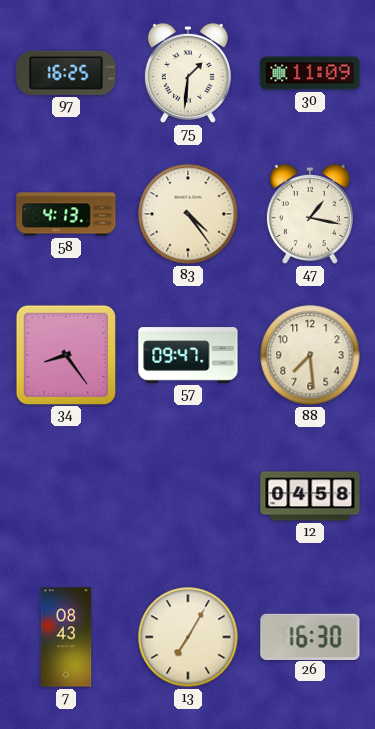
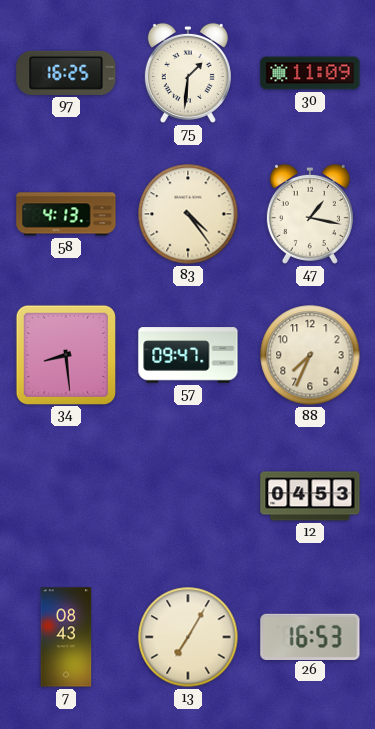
34: 8:24 -> 8:29
88: 7:29 -> 7:34
12: 04:58 -> 04:53
26: 16:30 -> 16:53
